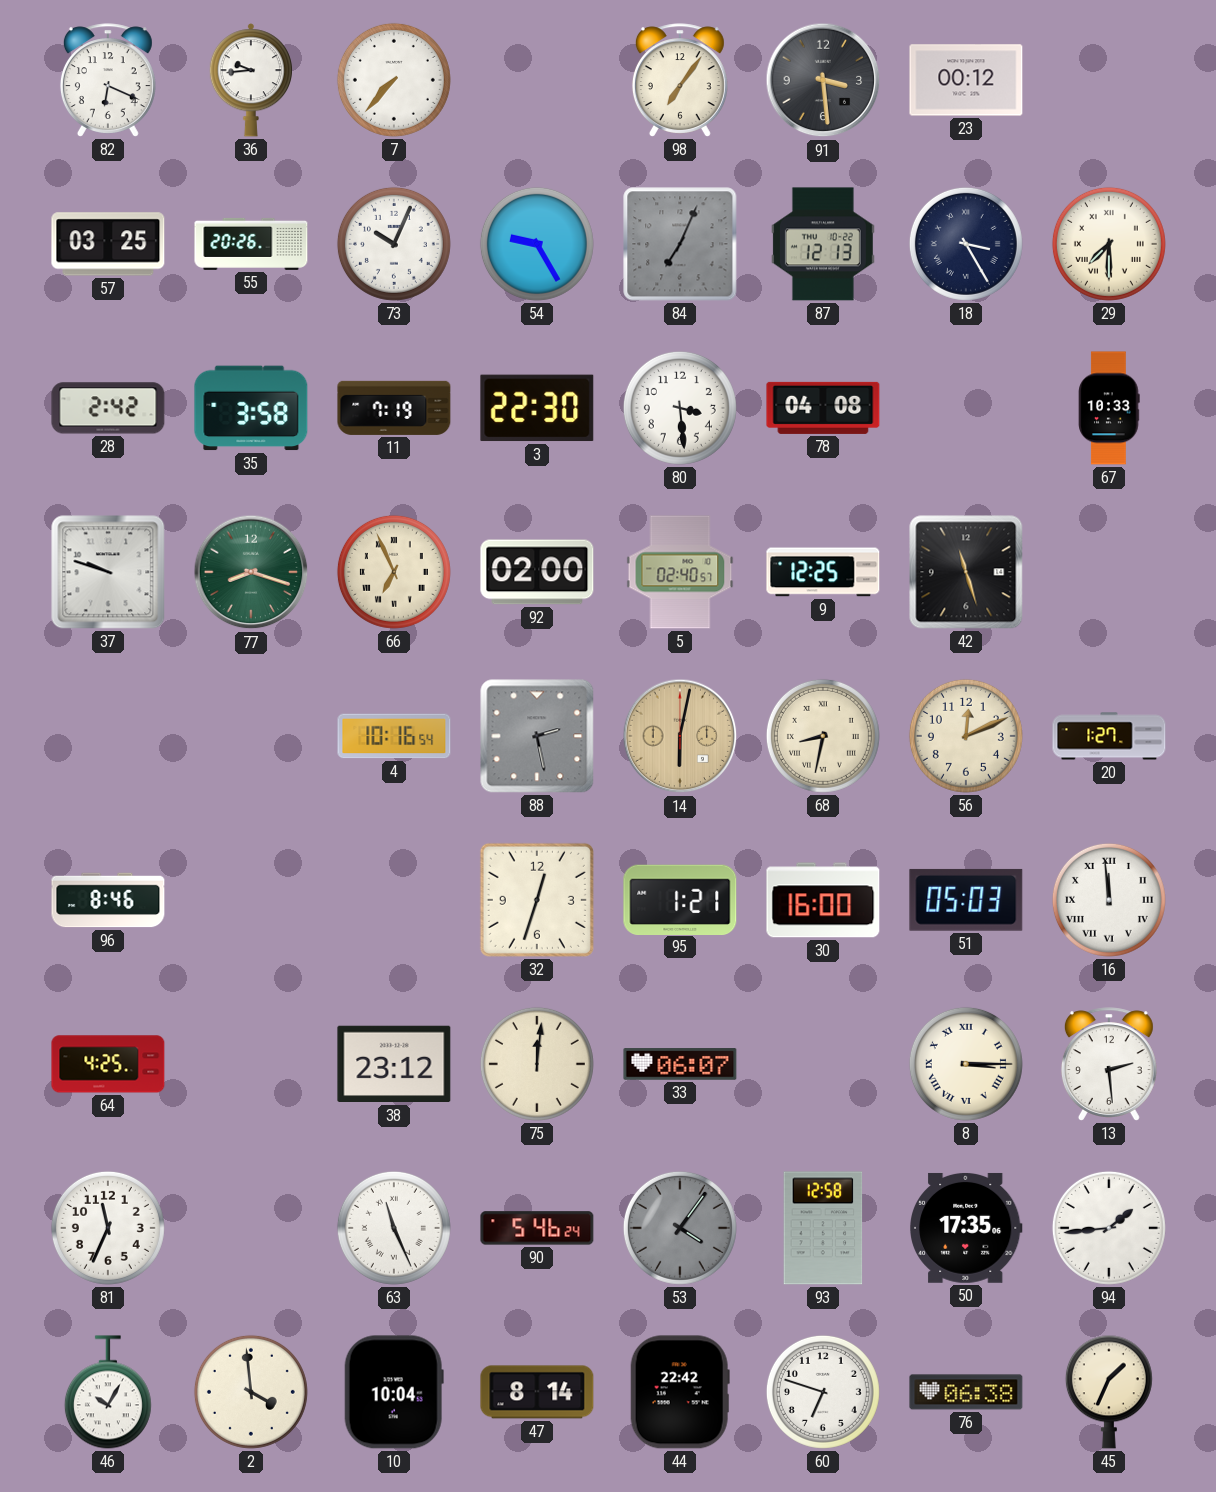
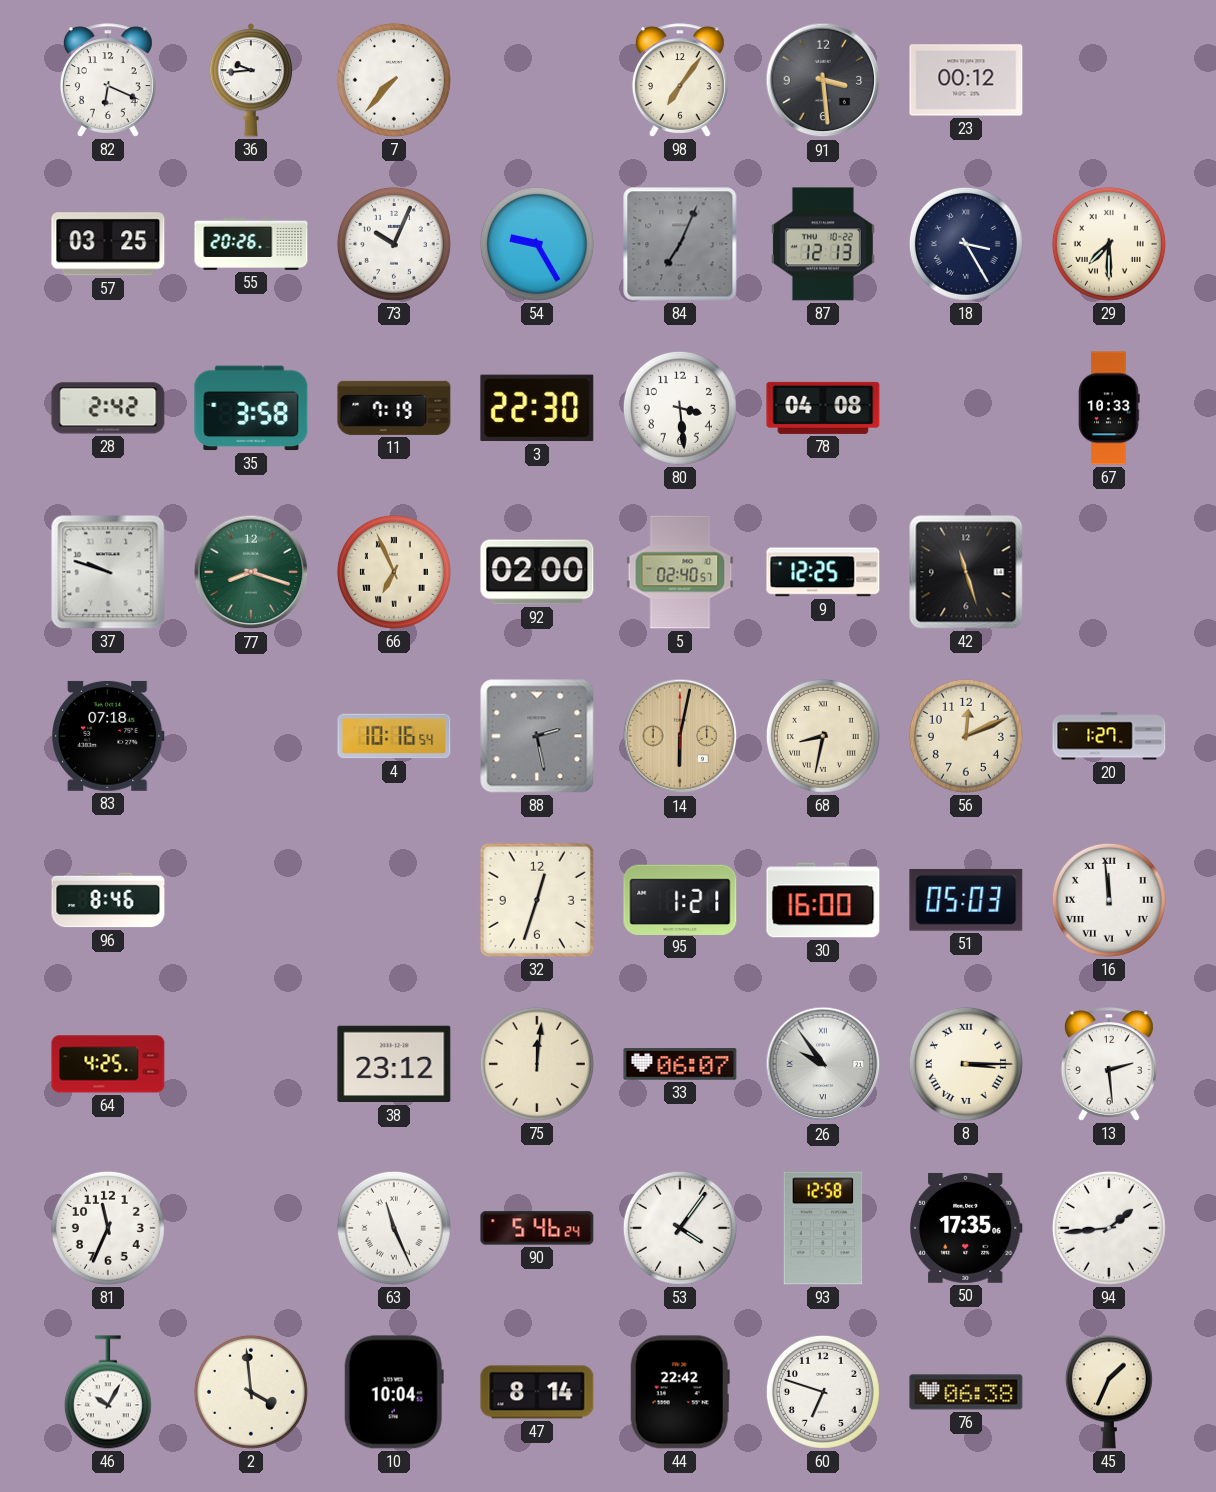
83: none -> 07:18
26: none -> 9:54
53 dial: grey -> white
